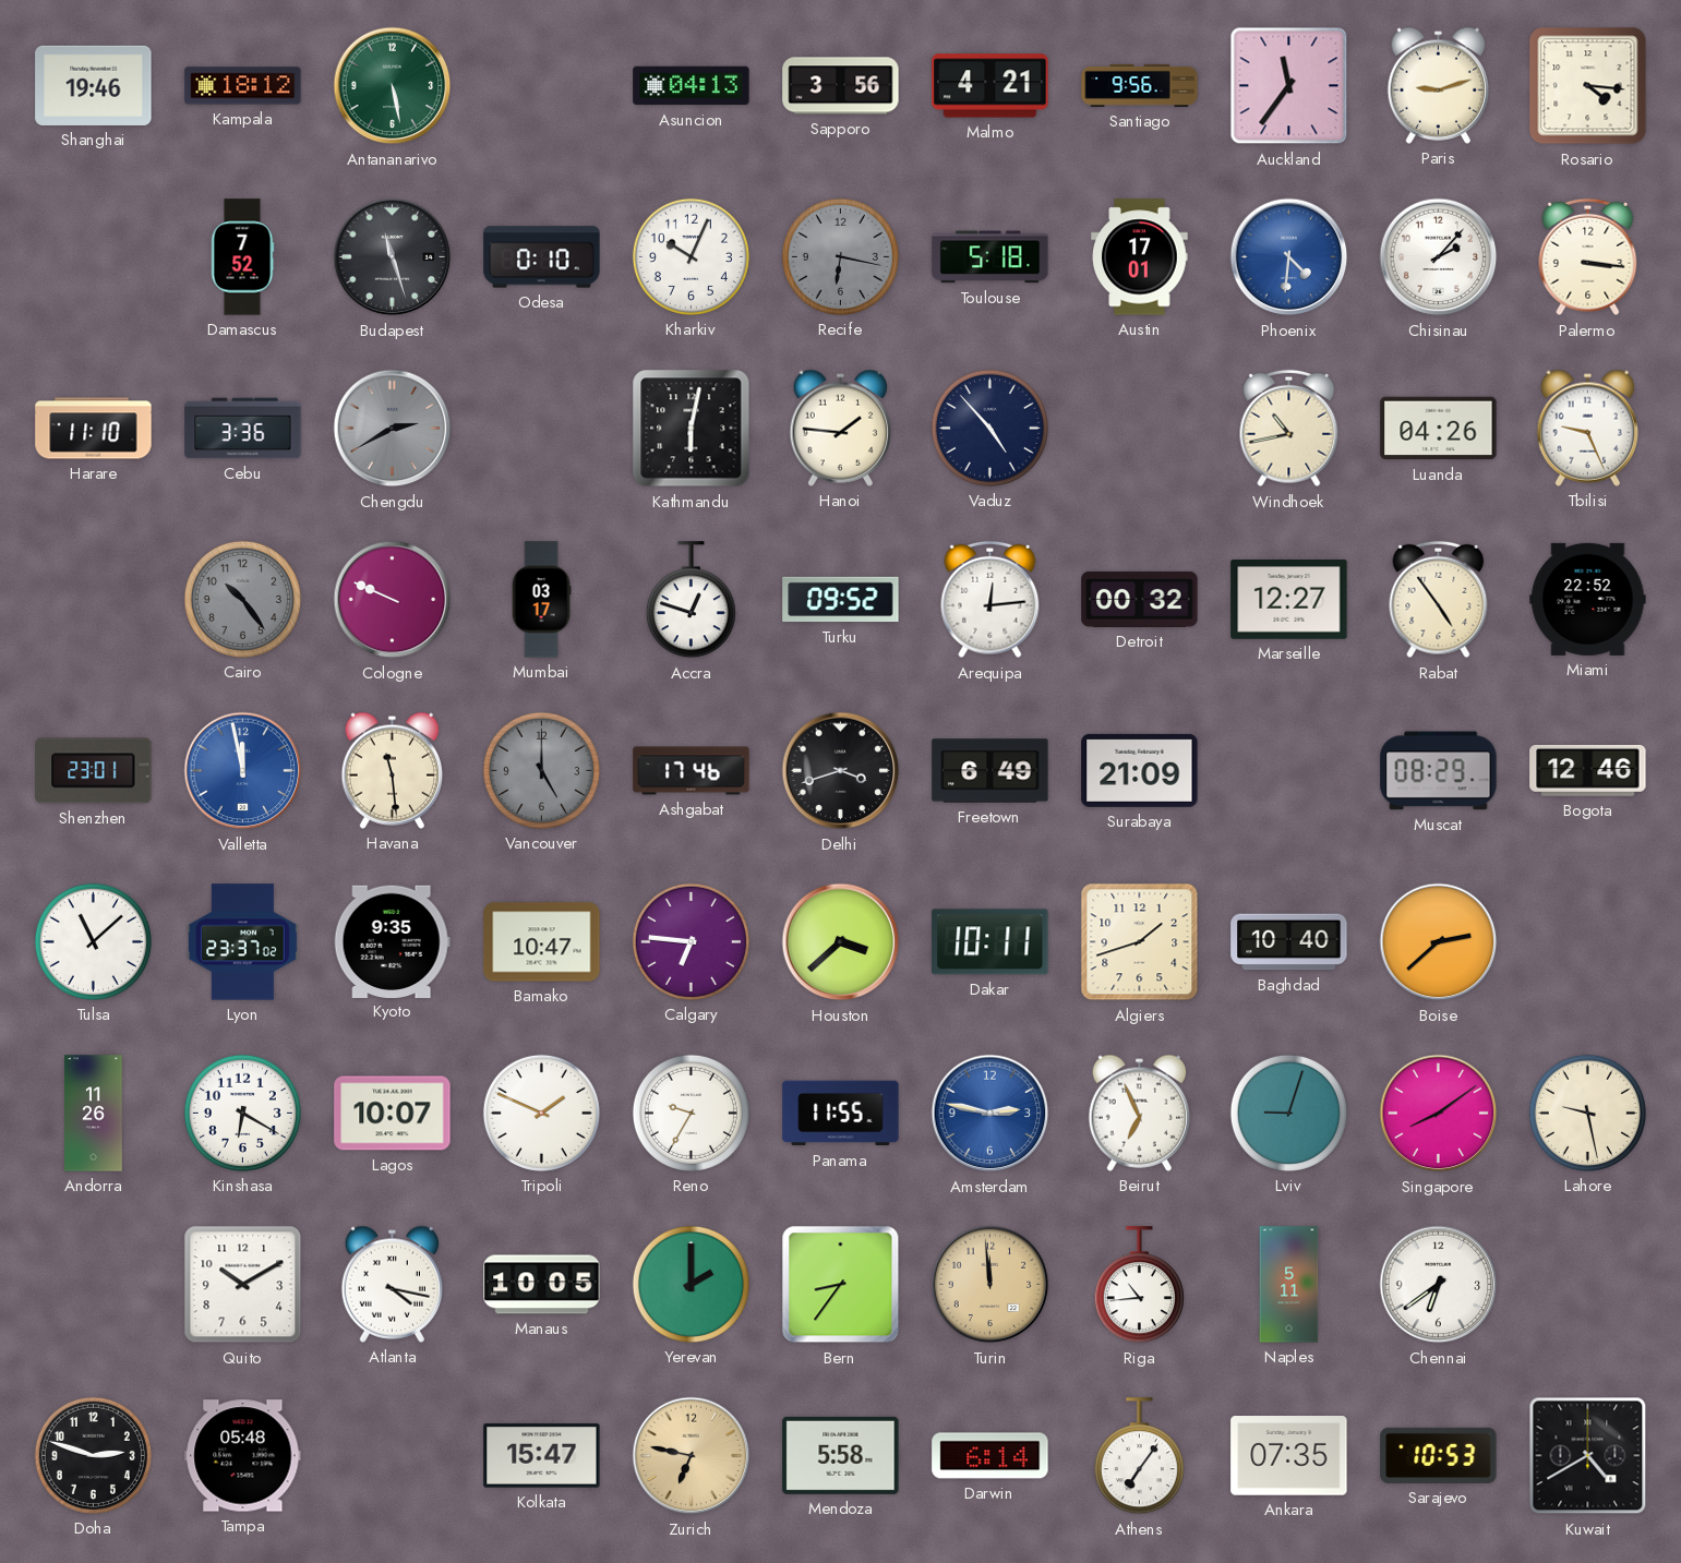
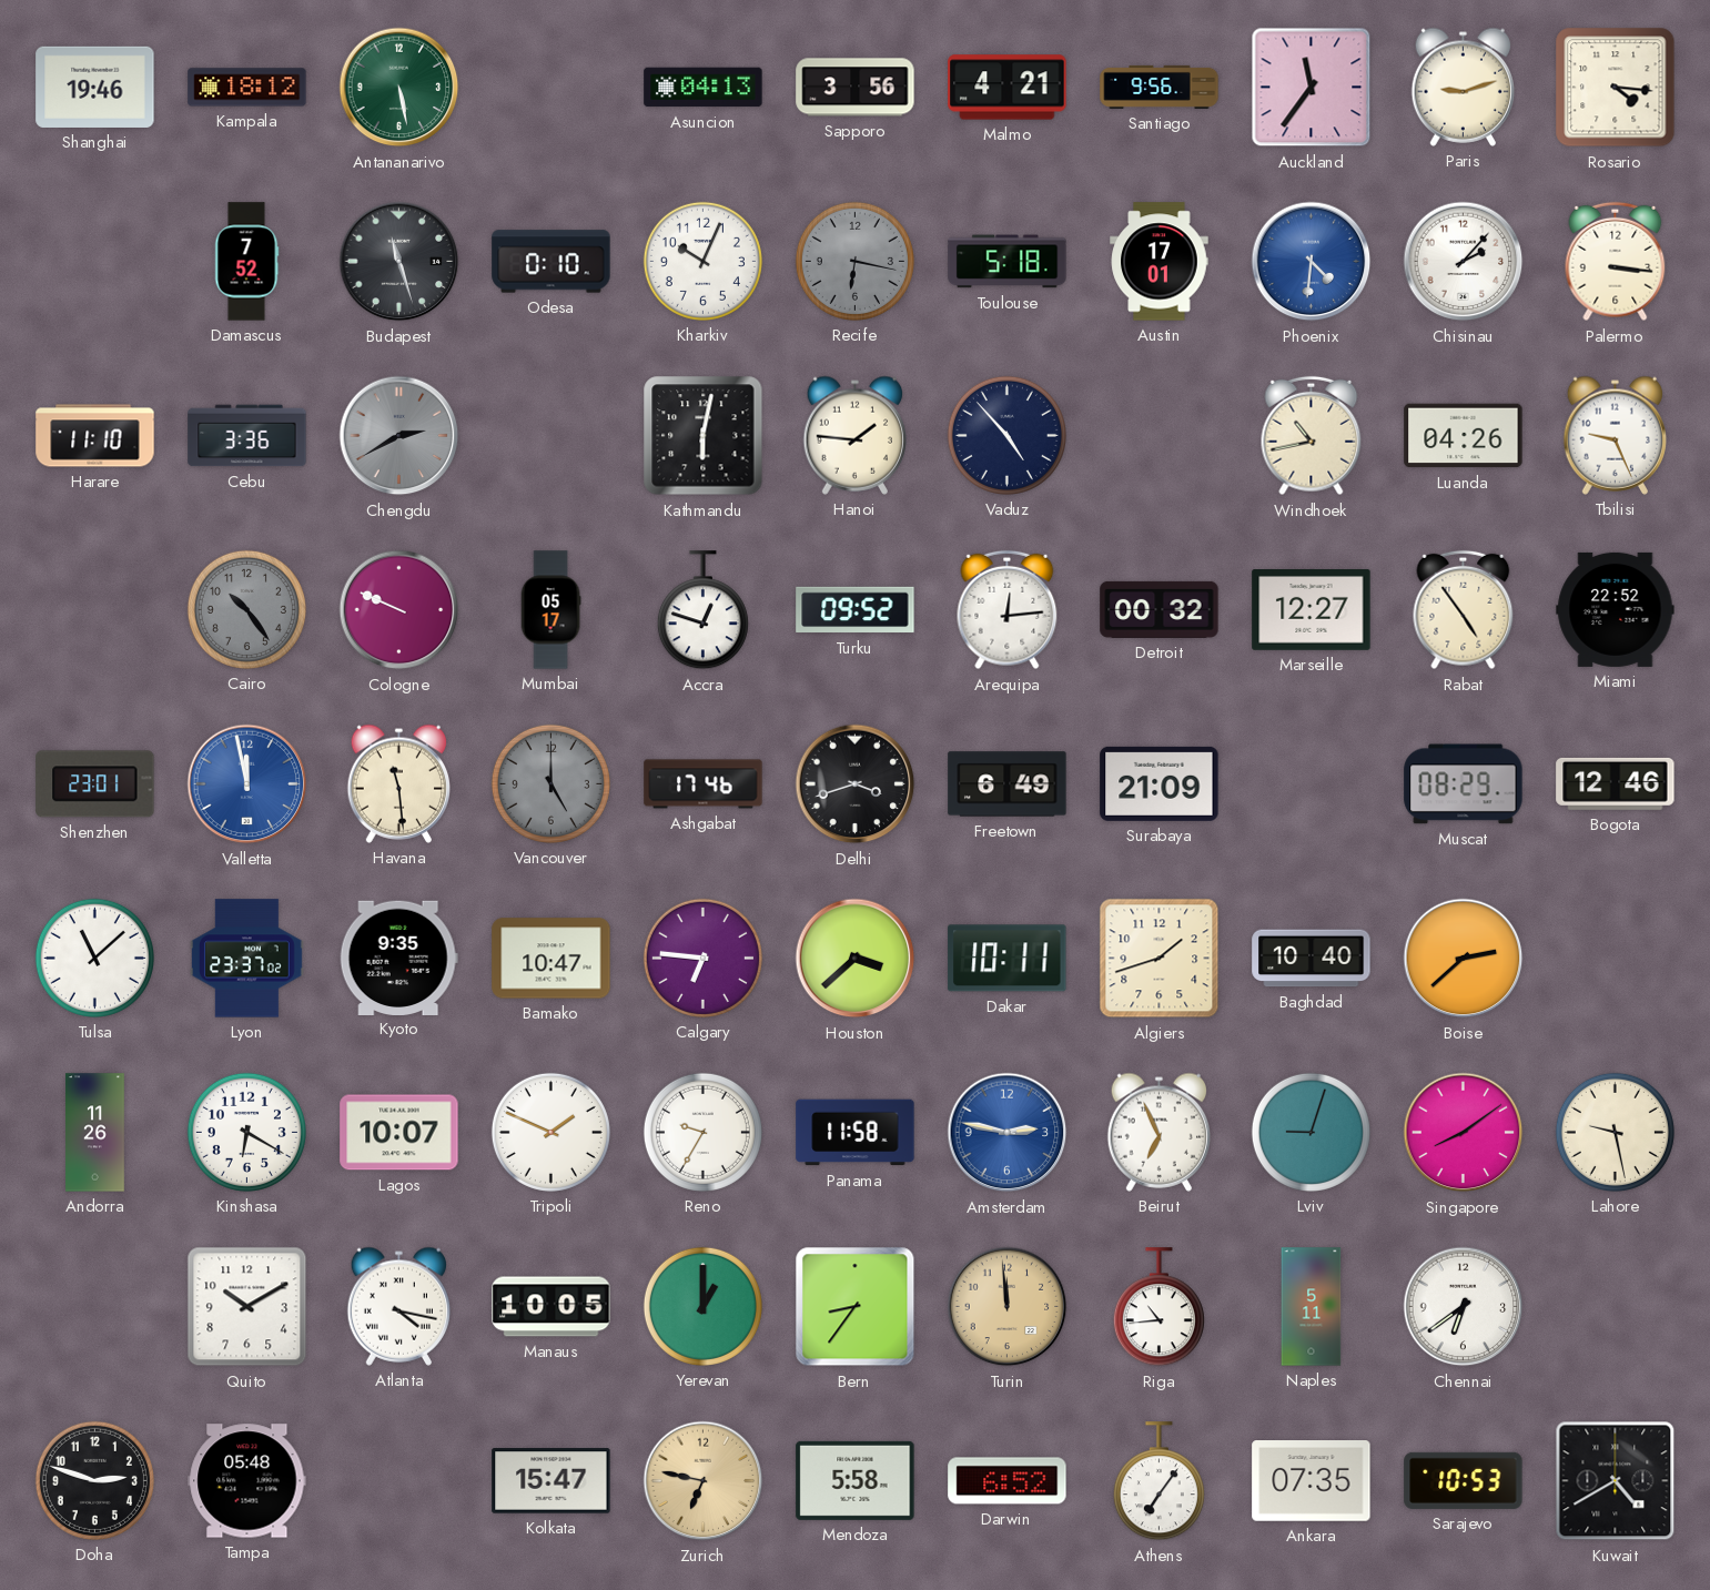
Mumbai: 03:17 -> 05:17
Panama: 11:55 -> 11:58
Yerevan: 2:00 -> 1:00
Darwin: 6:14 -> 6:52
